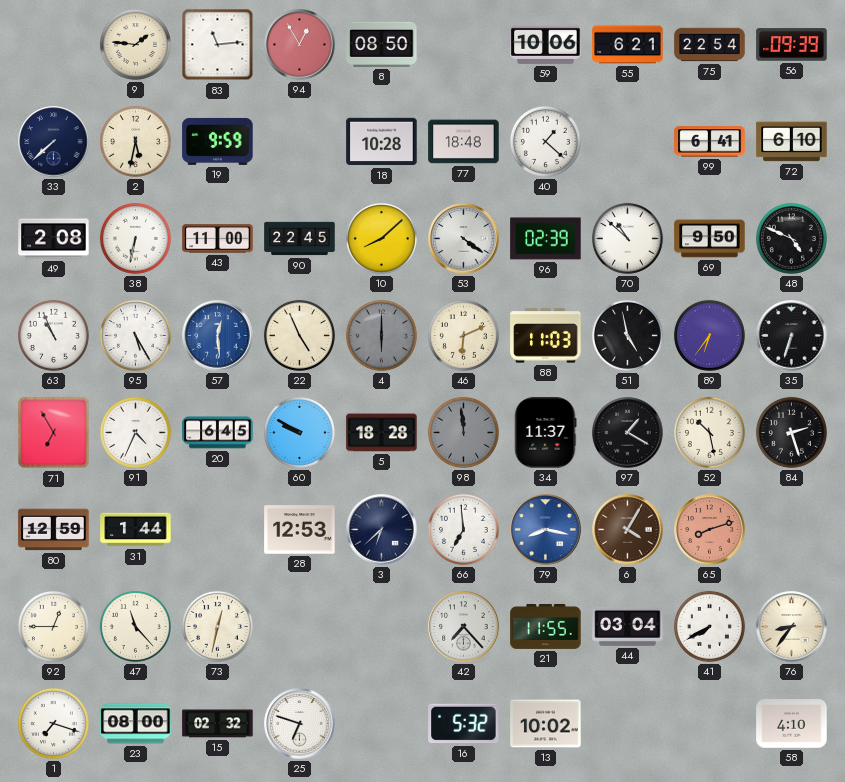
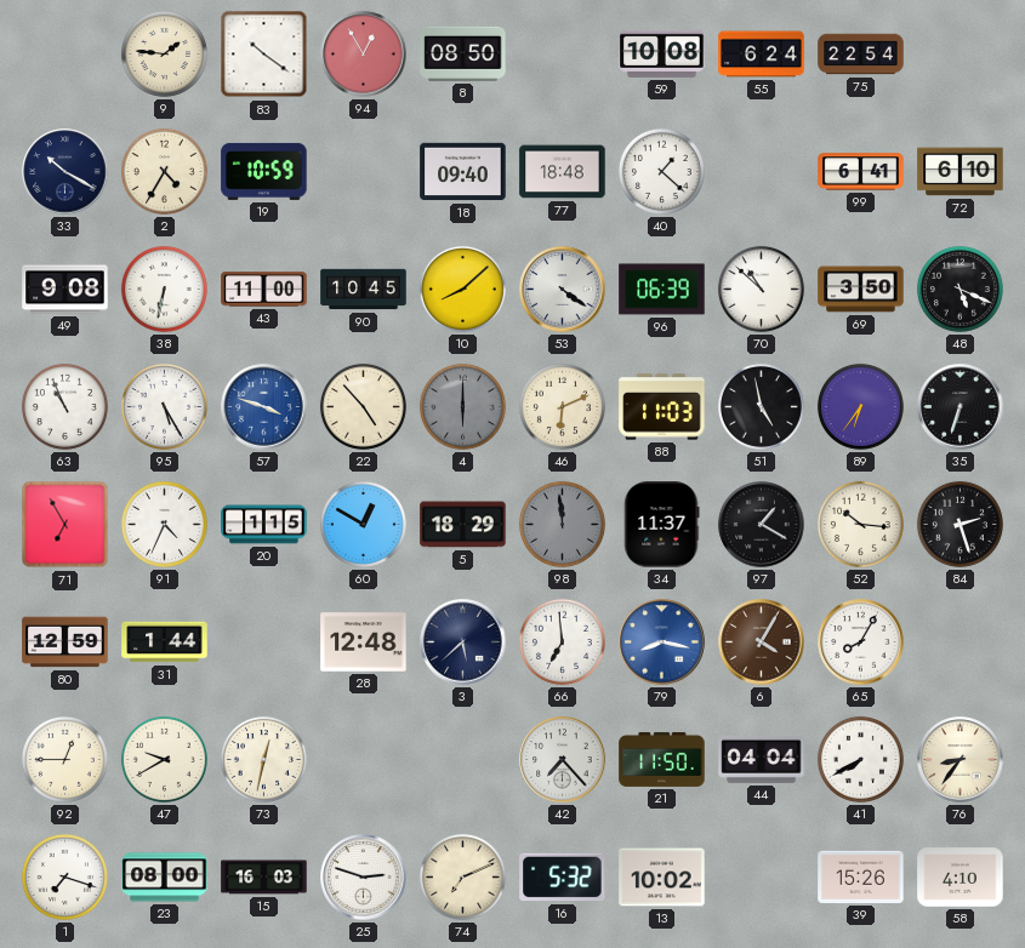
83: 11:14 -> 10:21
59: 10:06 -> 10:08
55: 6:21 -> 6:24
56: 09:39 -> none
33: 7:38 -> 10:20
2: 5:32 -> 4:35
19: 9:59 -> 10:59
18: 10:28 -> 09:40
49: 2:08 -> 9:08
90: 22:45 -> 10:45
96: 02:39 -> 06:39
69: 9:50 -> 3:50
48: 4:49 -> 5:19
57: 12:29 -> 3:48
22: 4:56 -> 4:53
20: 6:45 -> 1:15
60: 9:50 -> 12:50
5: 18:28 -> 18:29
52: 10:28 -> 10:16
28: 12:53 -> 12:48
3: 6:38 -> 5:38
65: 8:12 -> 8:05
65 dial: salmon -> white
47: 11:23 -> 9:40
21: 11:55 -> 11:50
44: 03:04 -> 04:04
15: 02:32 -> 16:03
25: 6:48 -> 2:48
74: none -> 7:11
39: none -> 15:26
